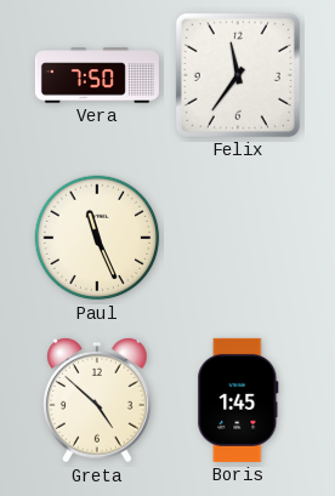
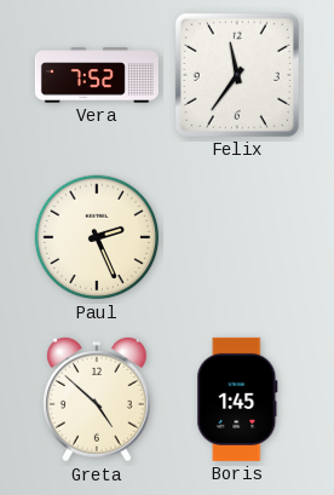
Vera: 7:50 -> 7:52
Paul: 11:26 -> 2:26
